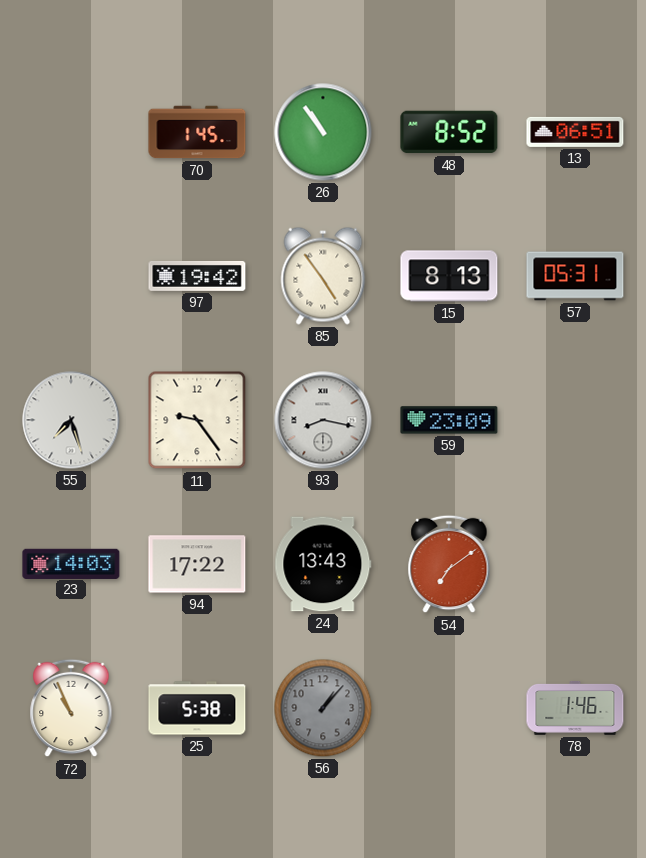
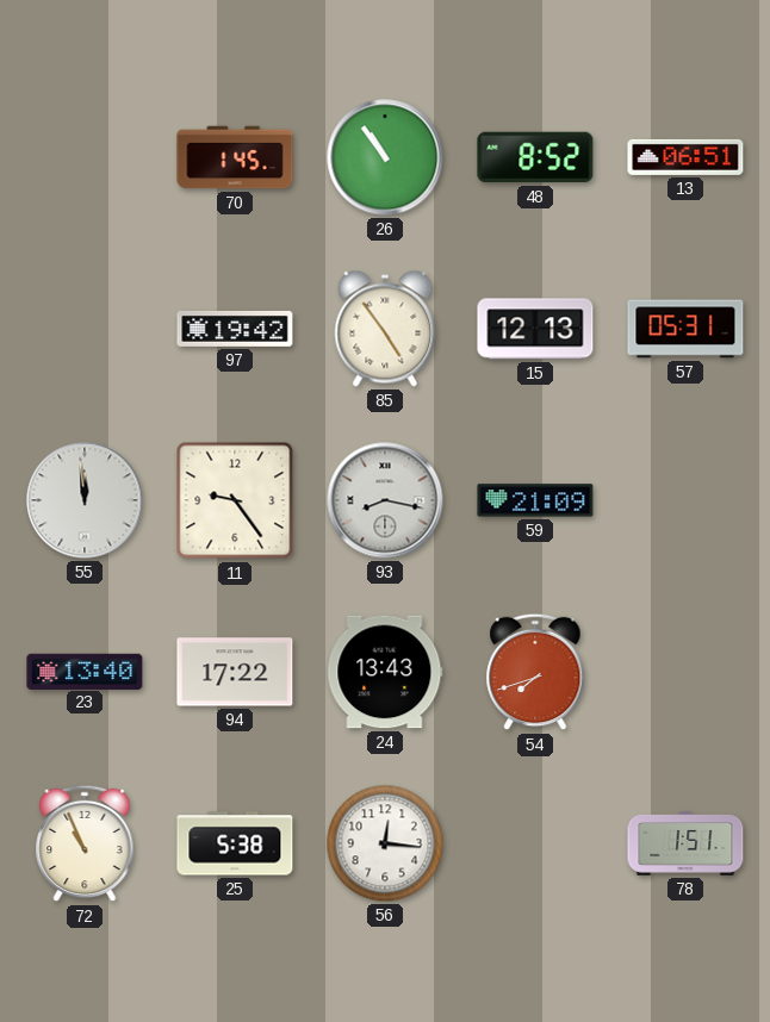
15: 8:13 -> 12:13
55: 7:27 -> 11:59
59: 23:09 -> 21:09
23: 14:03 -> 13:40
54: 7:09 -> 7:42
56: 1:07 -> 12:16
56 dial: grey -> white
78: 1:46 -> 1:51
